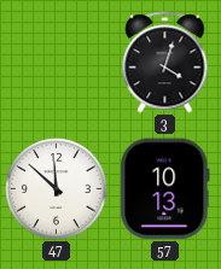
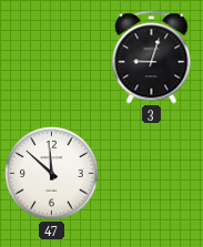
3: 4:03 -> 9:03
57: 10:13 -> none
